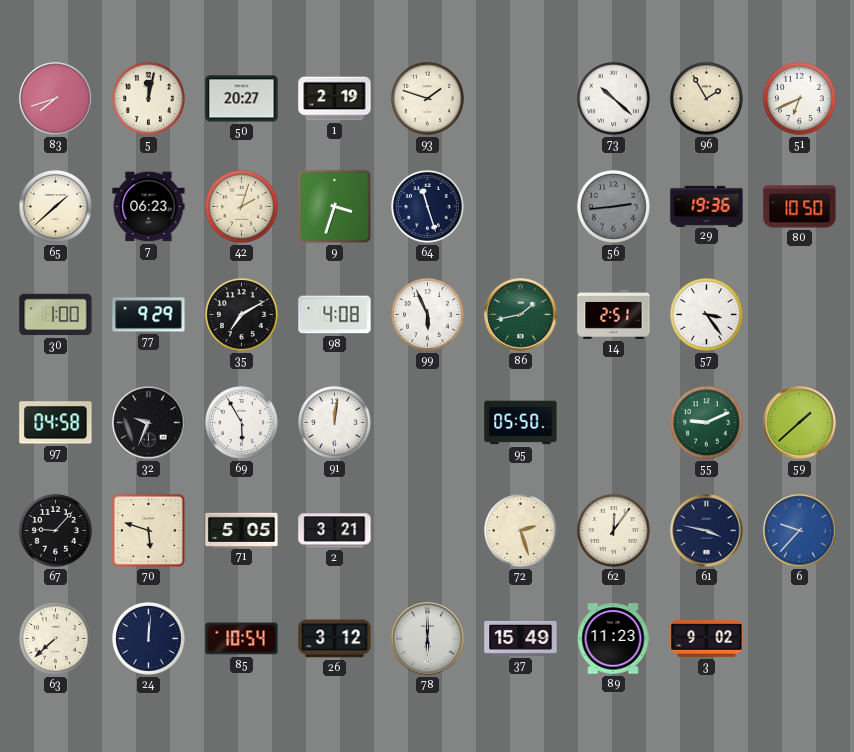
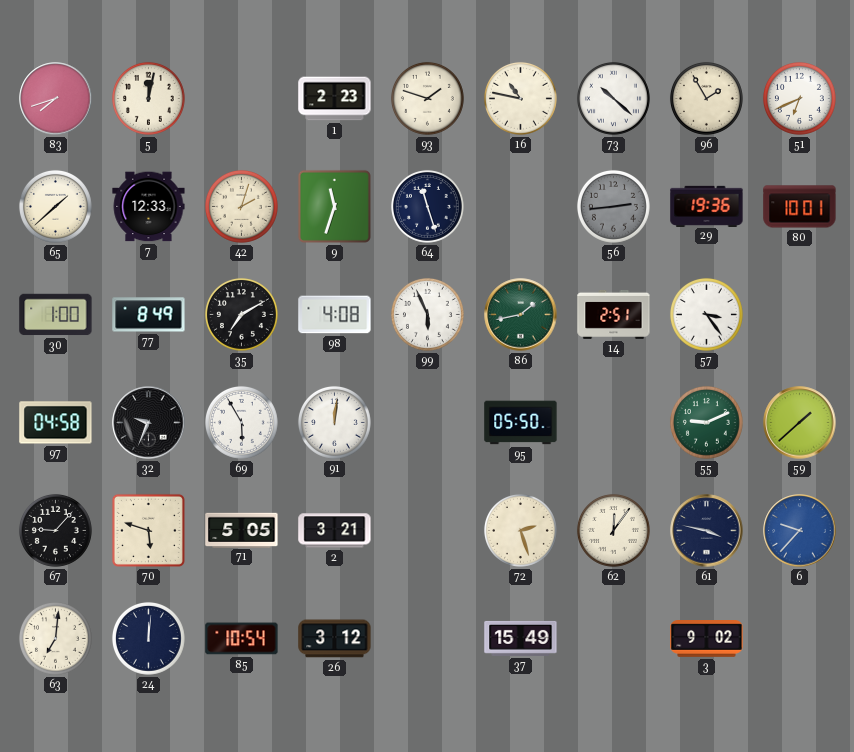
50: 20:27 -> none
1: 2:19 -> 2:23
16: none -> 10:47
7: 06:23 -> 12:33
9: 3:33 -> 11:33
80: 10:50 -> 10:01
77: 9:29 -> 8:49
63: 7:38 -> 7:01
78: 6:00 -> none
89: 11:23 -> none
